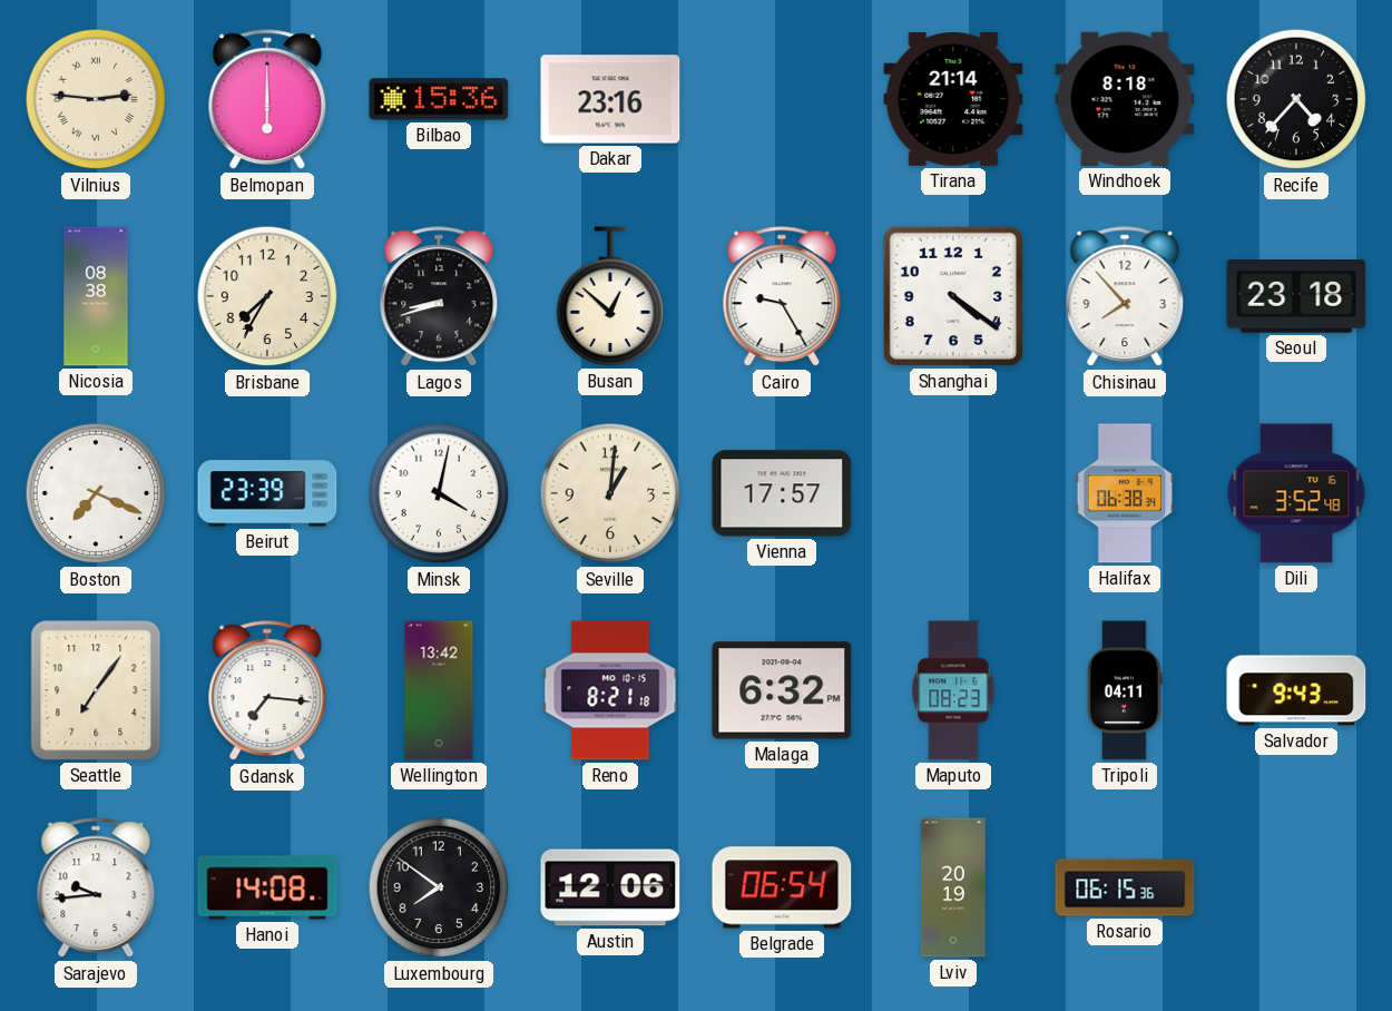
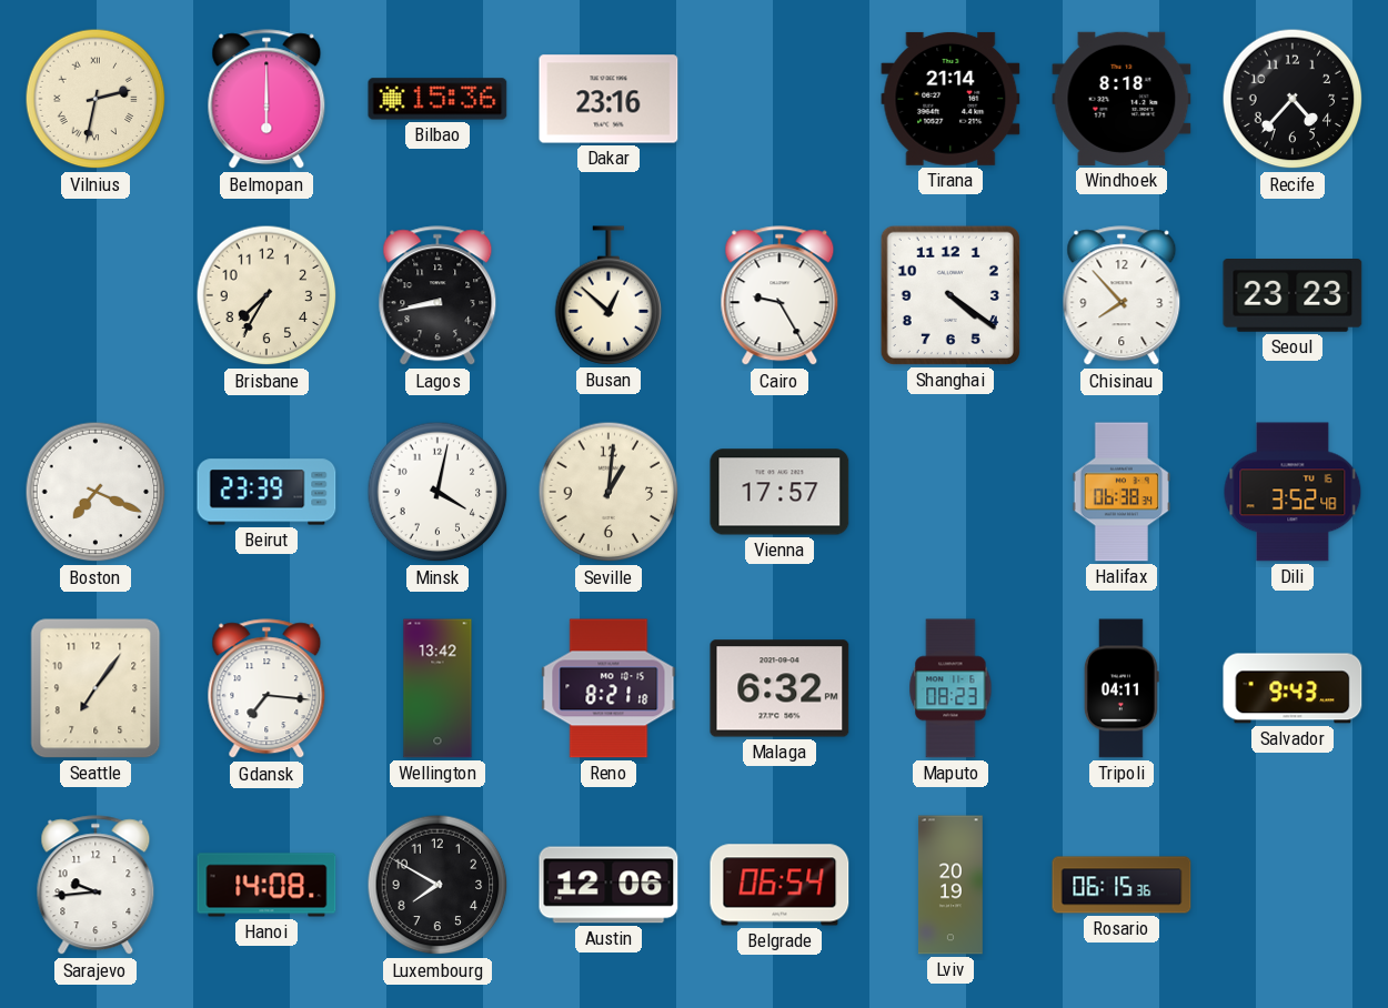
Vilnius: 2:46 -> 2:32
Nicosia: 08:38 -> none
Lagos: 8:42 -> 8:43
Seoul: 23:18 -> 23:23
Luxembourg: 7:51 -> 7:50
